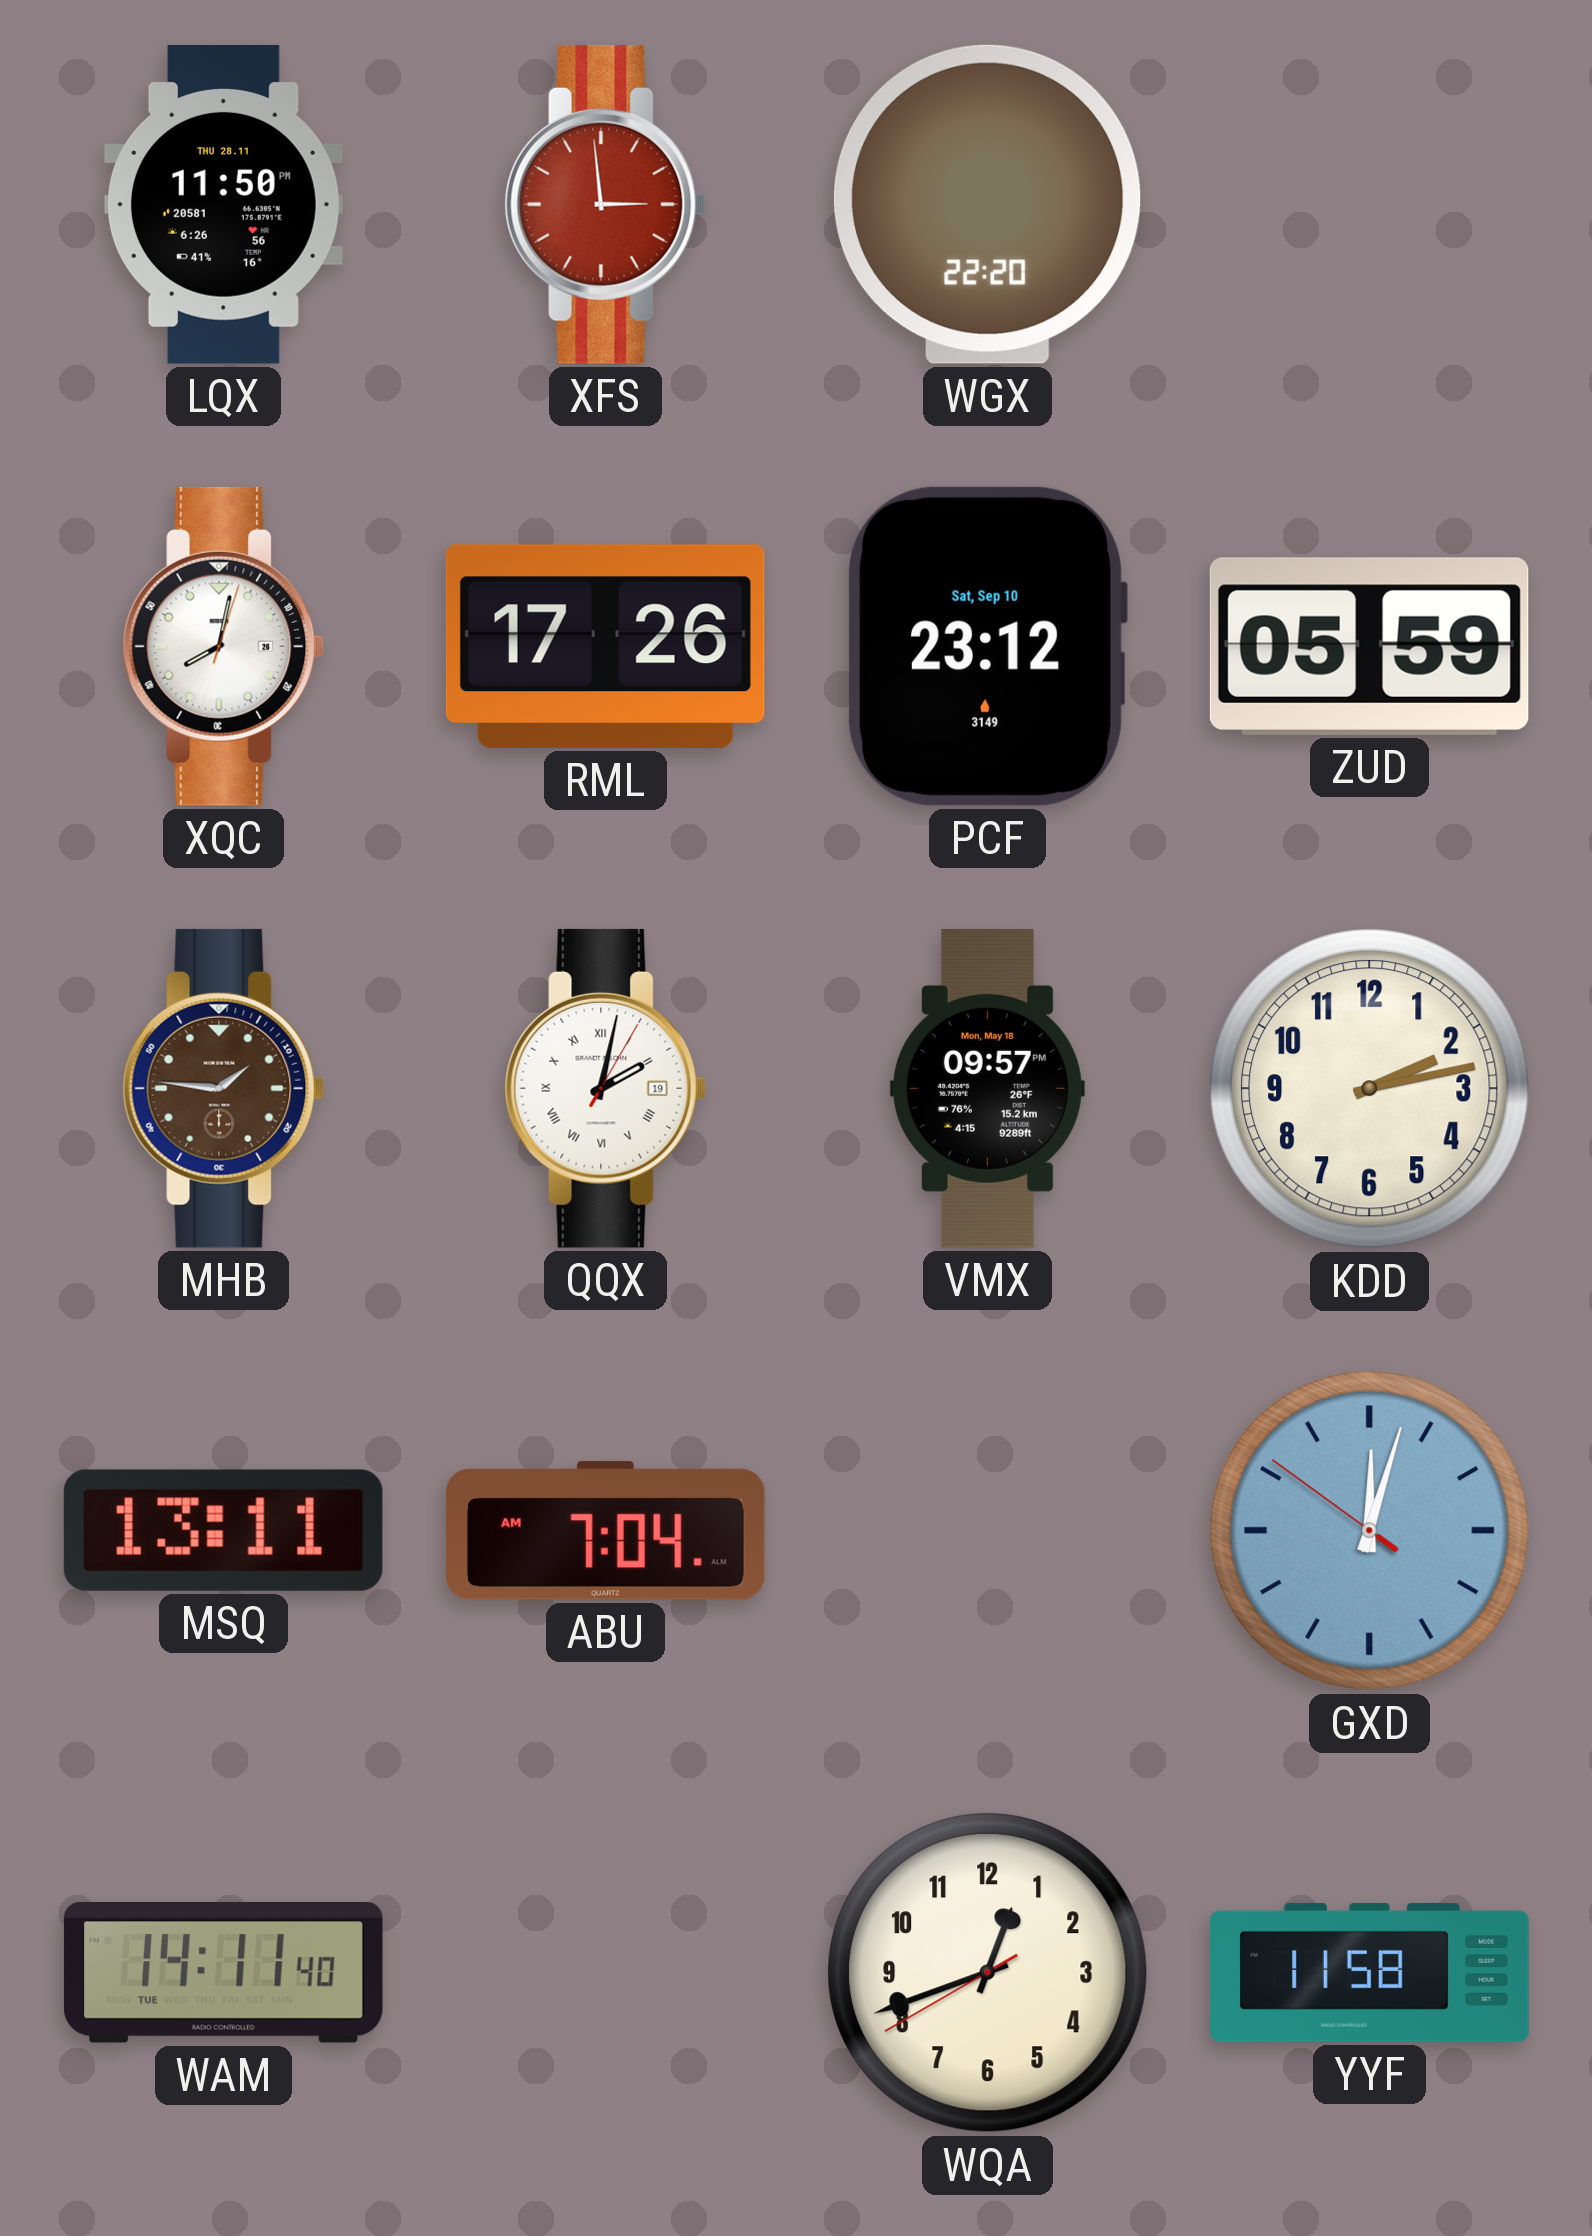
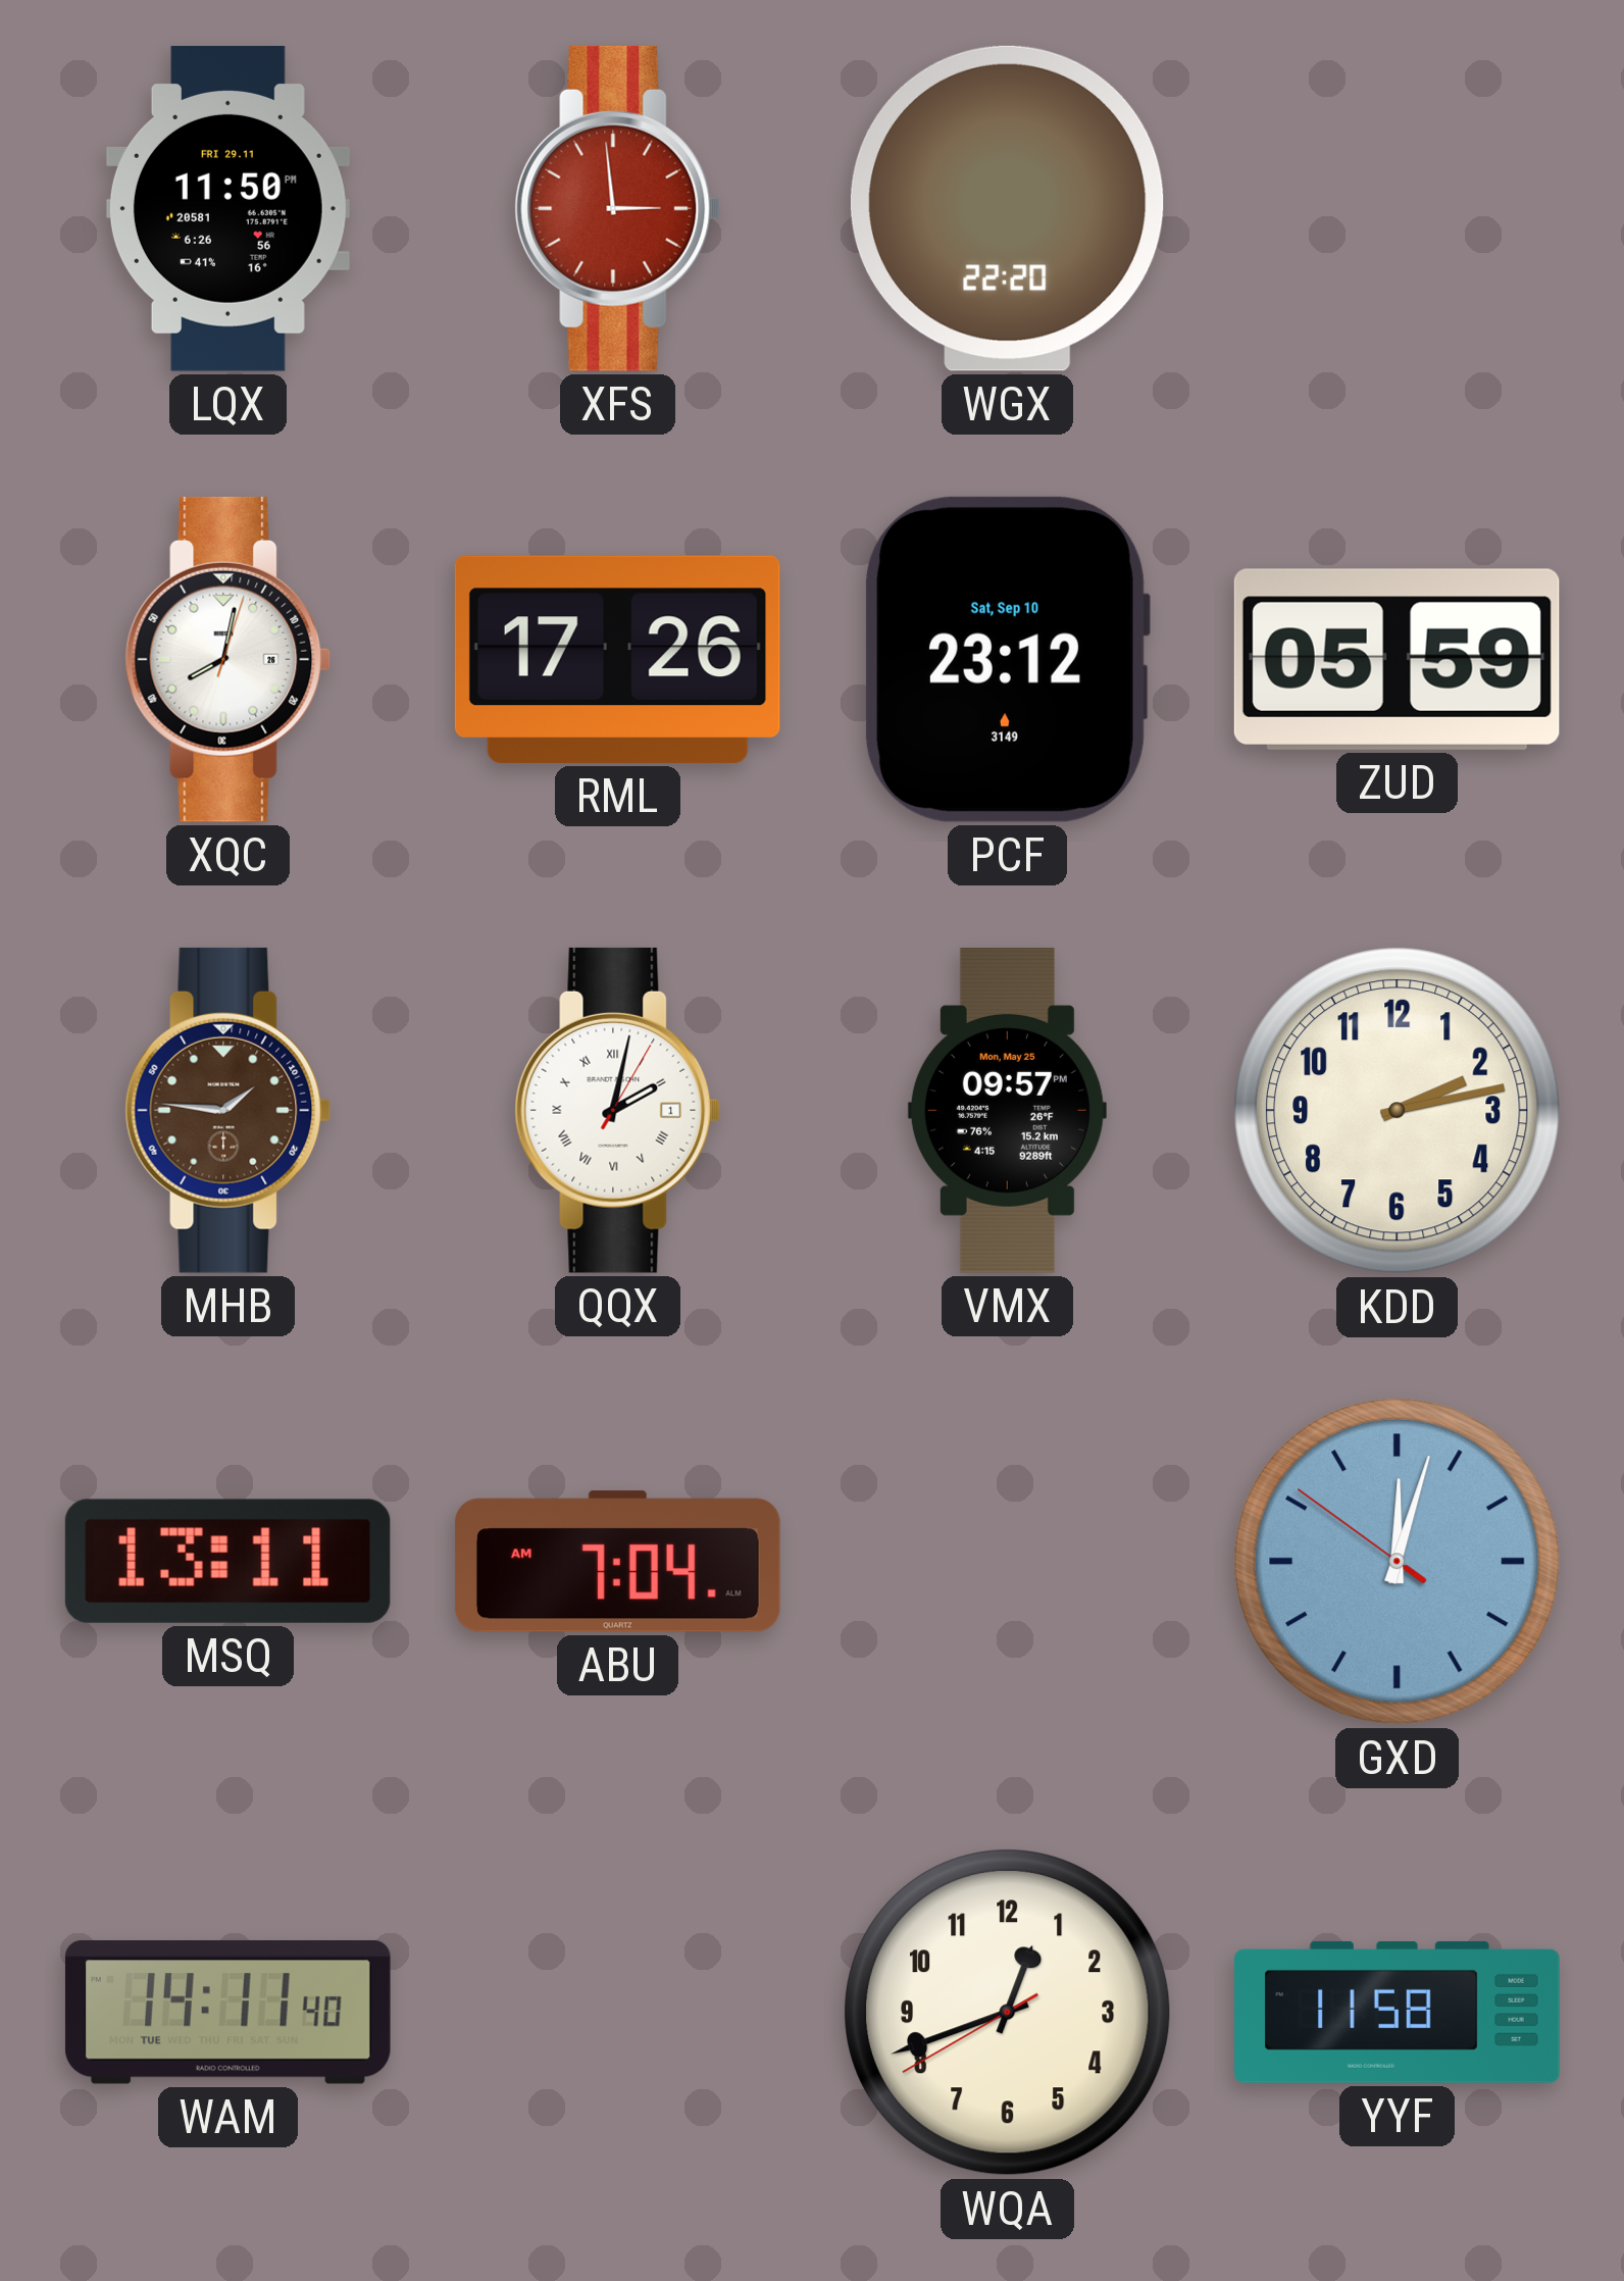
LQX date: THU 28.11 -> FRI 29.11
QQX date: 19 -> 1
VMX date: Mon, May 18 -> Mon, May 25
